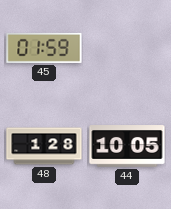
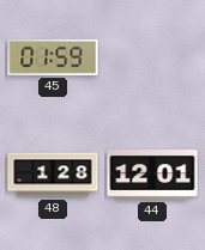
44: 10:05 -> 12:01
